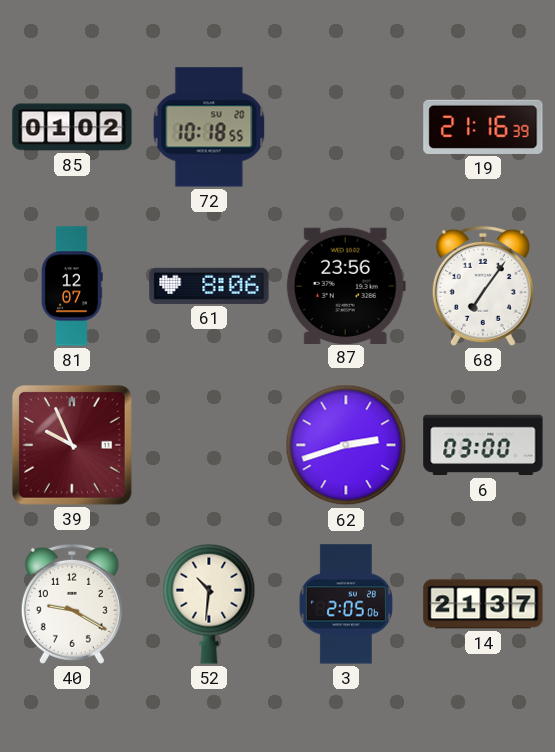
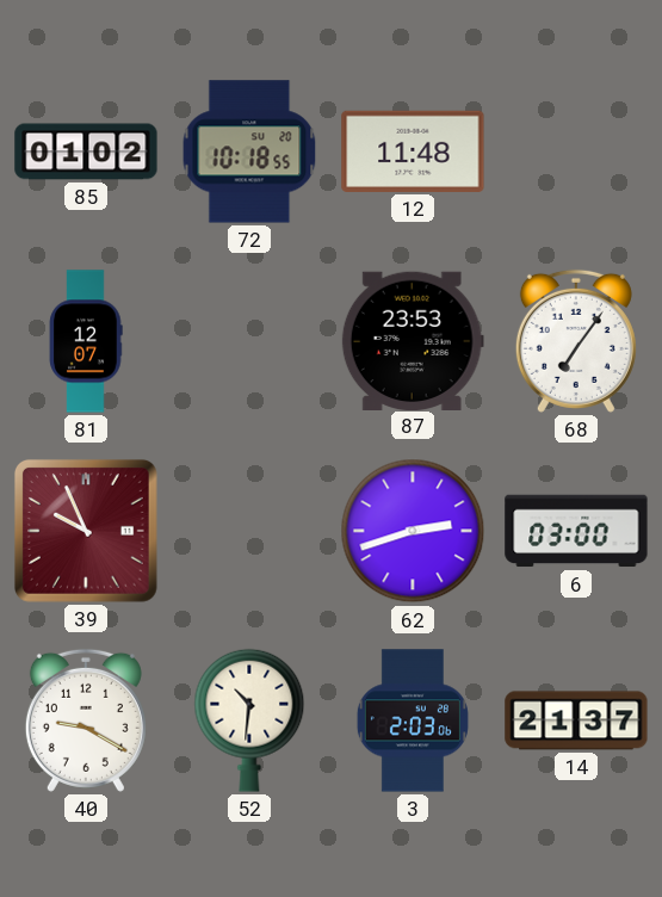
12: none -> 11:48
19: 21:16 -> none
61: 8:06 -> none
87: 23:56 -> 23:53
3: 2:05 -> 2:03
